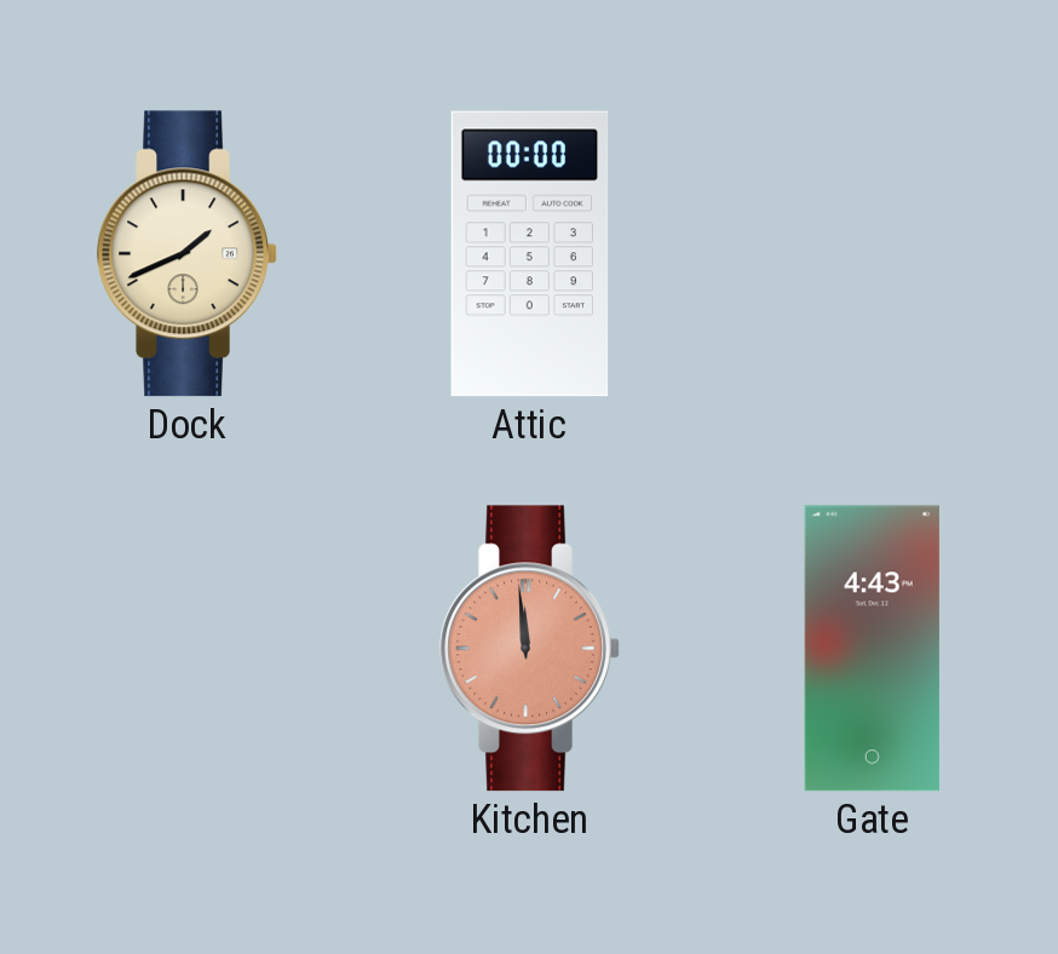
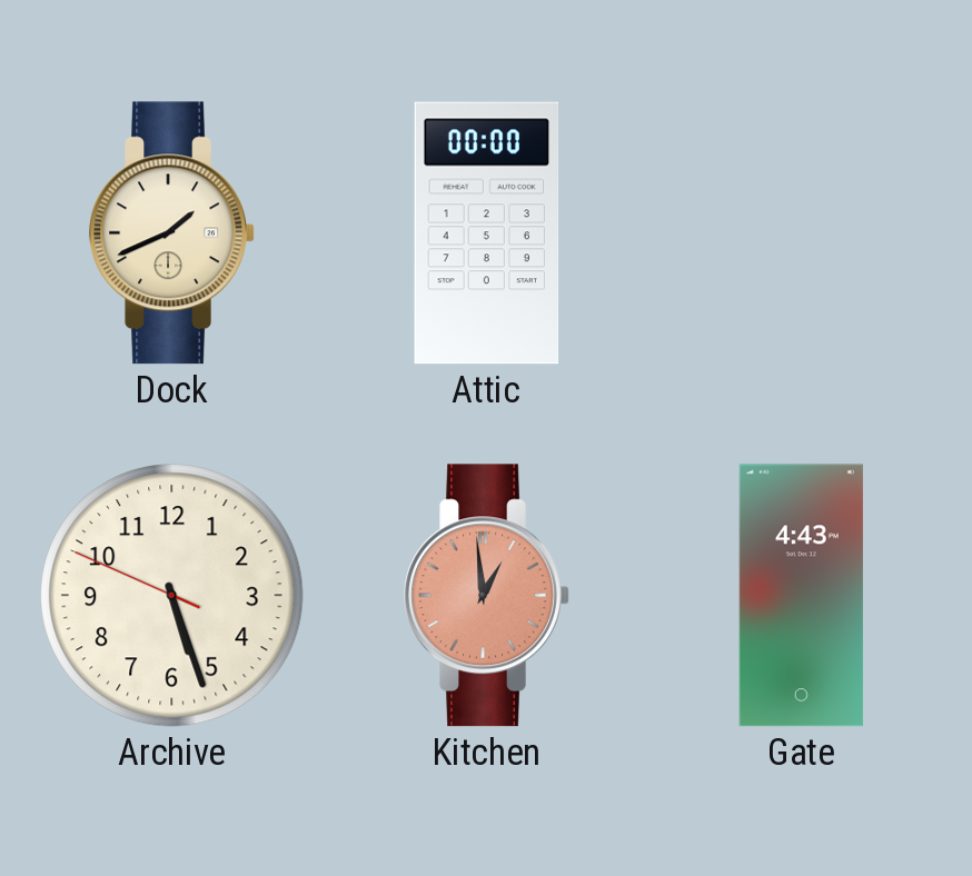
Archive: none -> 5:26
Kitchen: 11:59 -> 12:59
